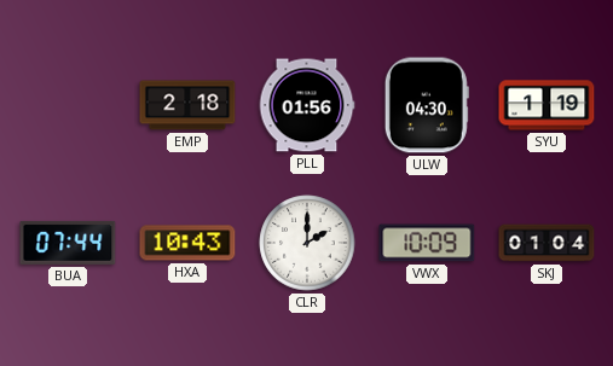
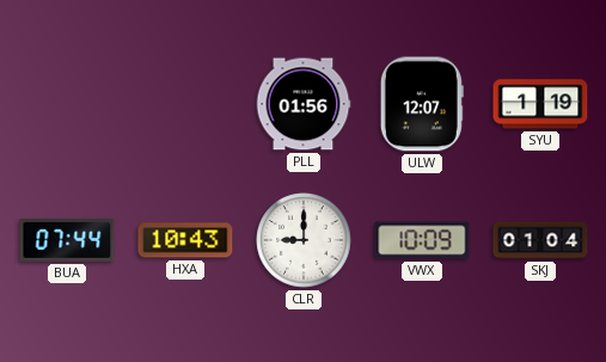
EMP: 2:18 -> none
ULW: 04:30 -> 12:07
CLR: 2:00 -> 9:00
